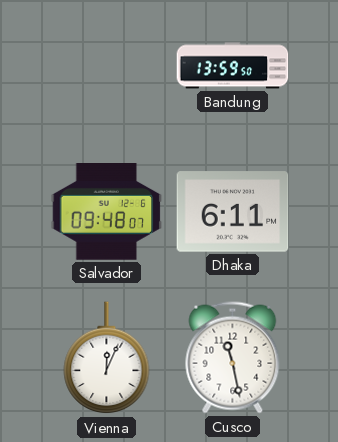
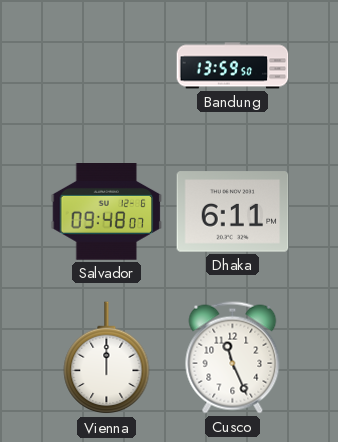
Vienna: 12:04 -> 12:00
Cusco: 11:28 -> 11:26
